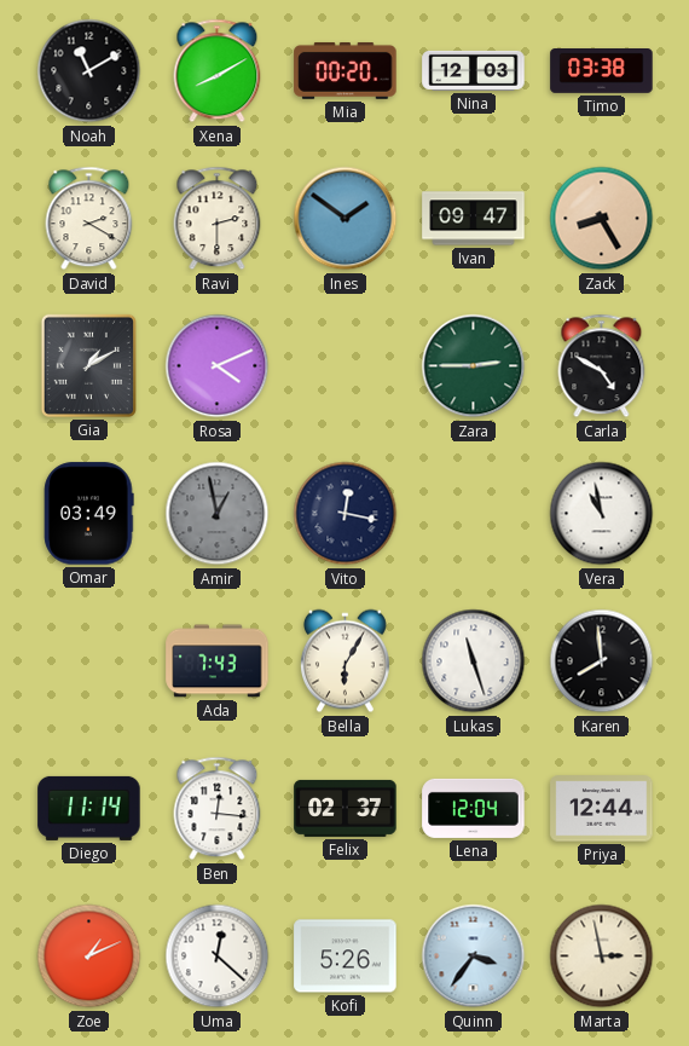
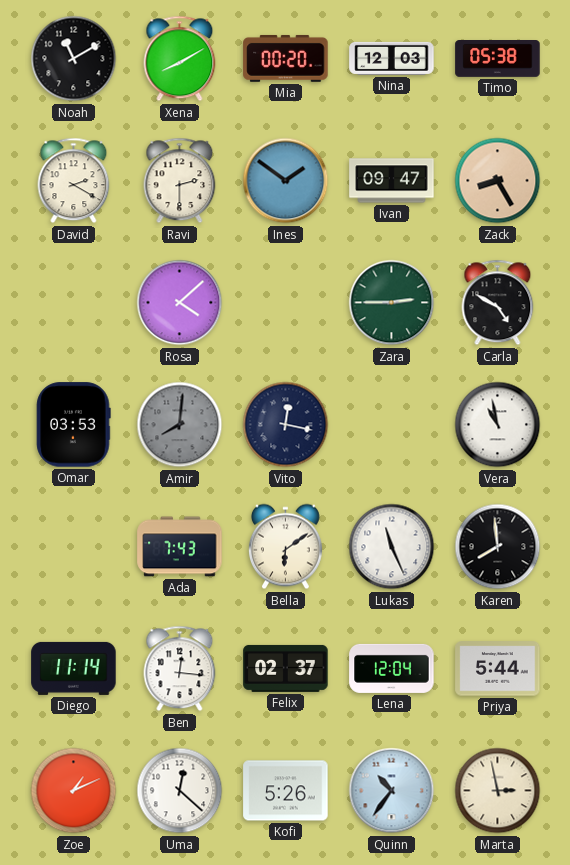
Timo: 03:38 -> 05:38
Gia: 1:10 -> none
Rosa: 4:11 -> 4:08
Omar: 03:49 -> 03:53
Amir: 12:58 -> 8:01
Bella: 6:05 -> 6:09
Lukas: 11:27 -> 11:26
Priya: 12:44 -> 5:44
Quinn: 3:36 -> 10:36
